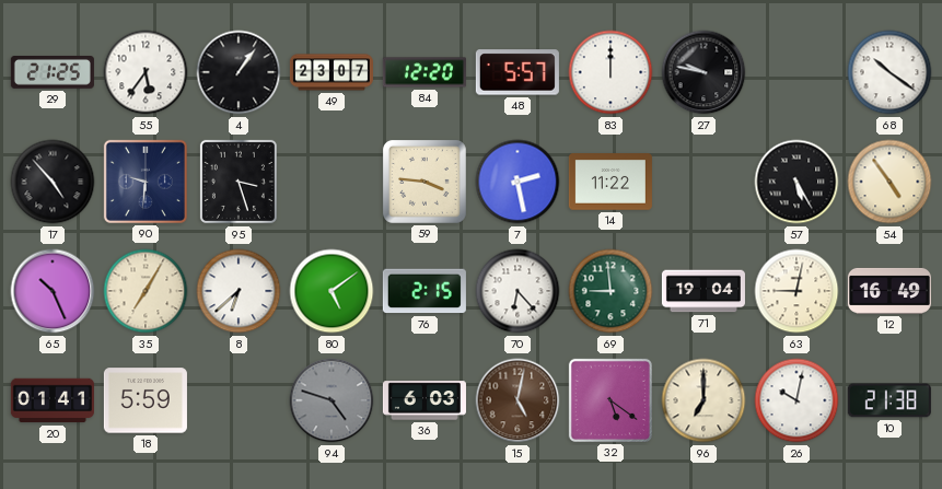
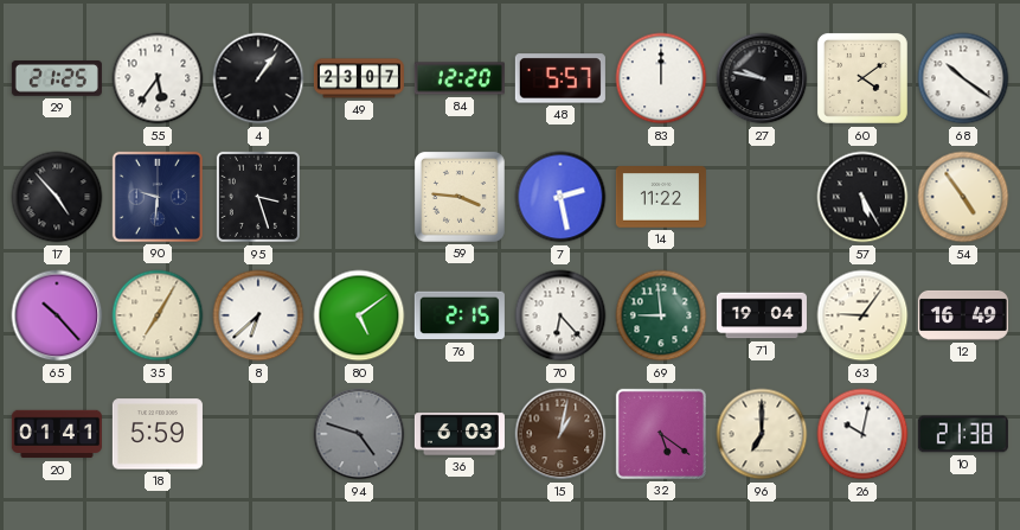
60: none -> 4:09
65: 10:26 -> 10:23
63: 9:02 -> 9:06
15: 5:02 -> 1:02
